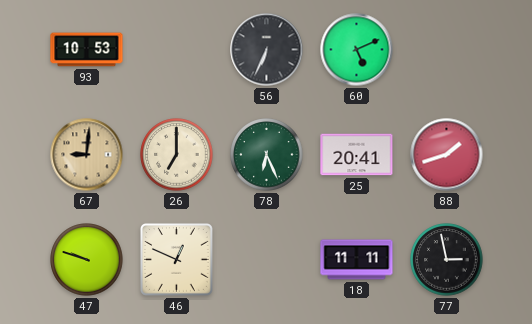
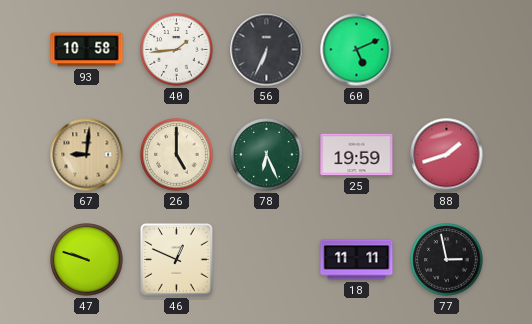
93: 10:53 -> 10:58
40: none -> 1:44
26: 7:00 -> 5:00
25: 20:41 -> 19:59
